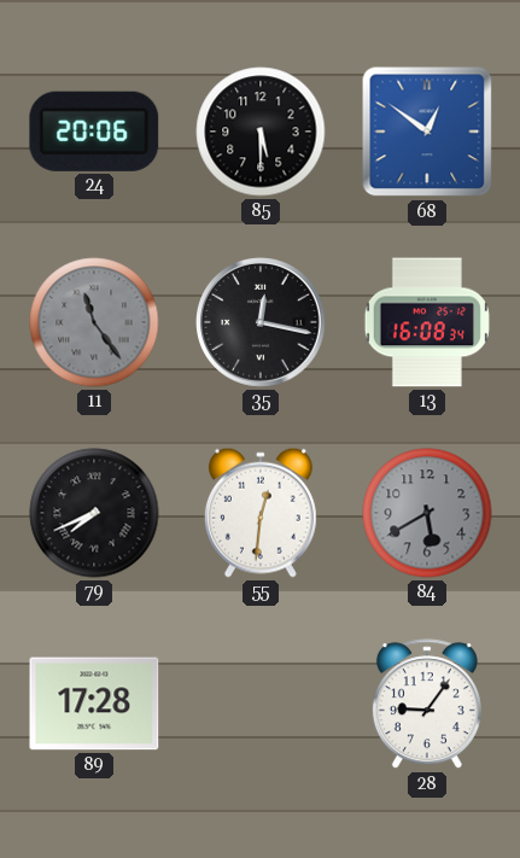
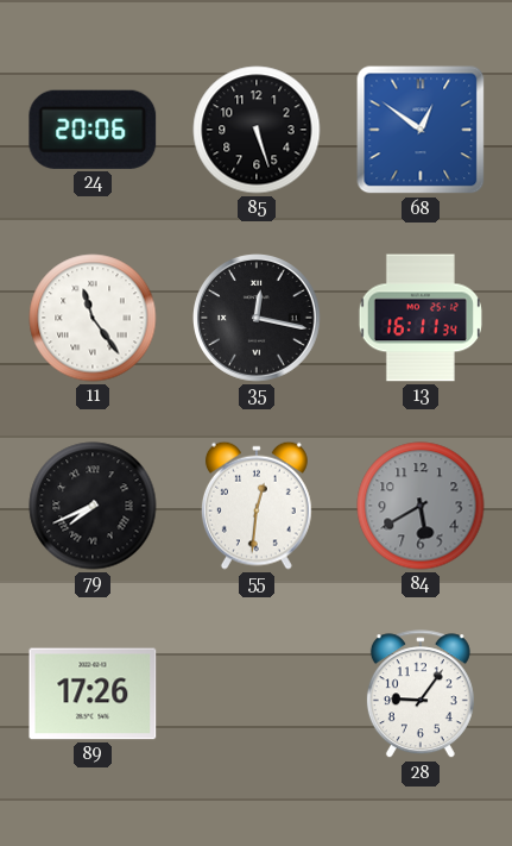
85: 5:30 -> 5:27
11 dial: grey -> white
13: 16:08 -> 16:11
89: 17:28 -> 17:26
